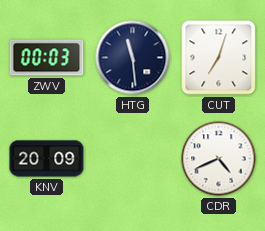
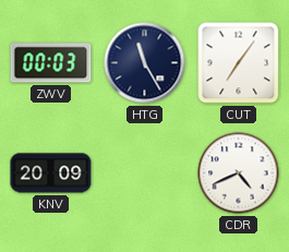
HTG: 11:29 -> 11:25
CUT: 7:03 -> 7:06
